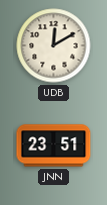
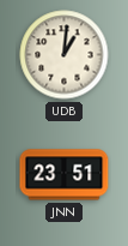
UDB: 12:10 -> 1:01
